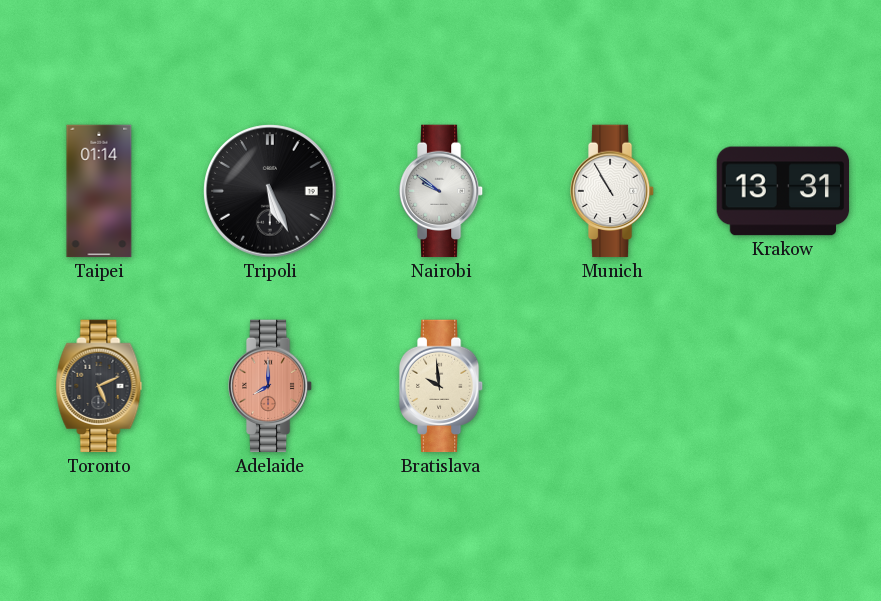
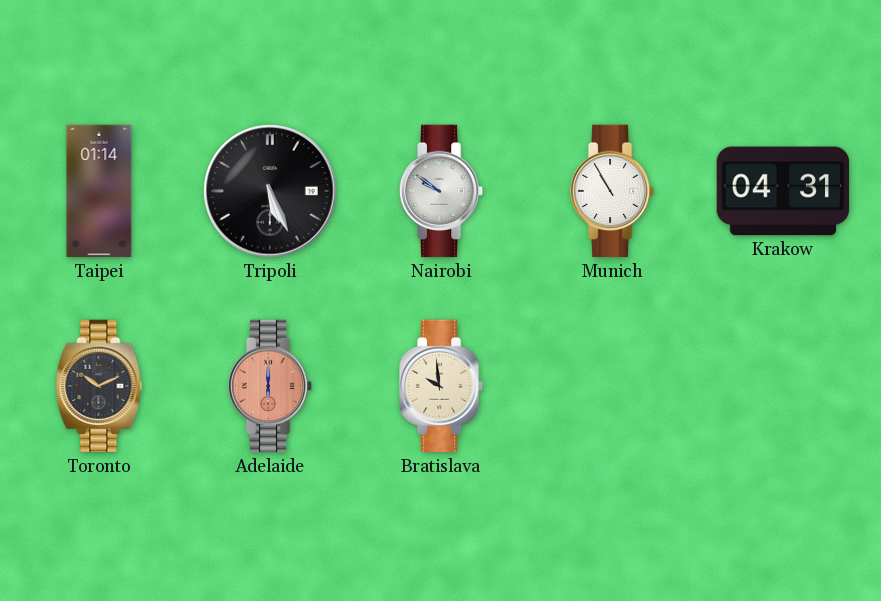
Krakow: 13:31 -> 04:31
Toronto: 5:11 -> 10:11
Adelaide: 8:00 -> 6:00
